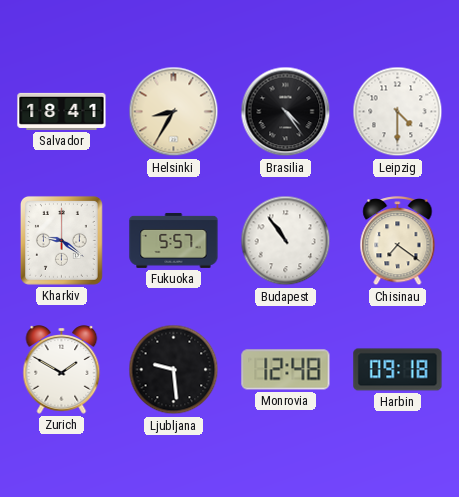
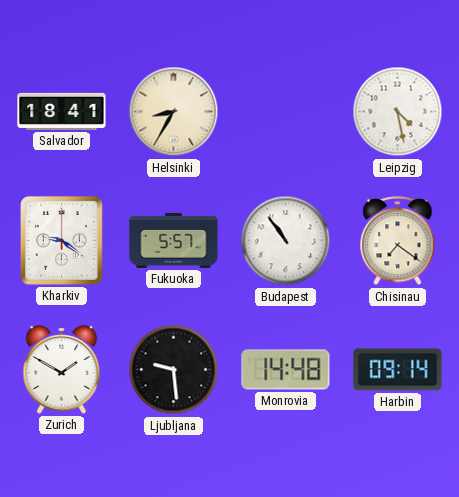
Brasilia: 4:24 -> none
Leipzig: 4:30 -> 4:28
Monrovia: 12:48 -> 14:48
Harbin: 09:18 -> 09:14
